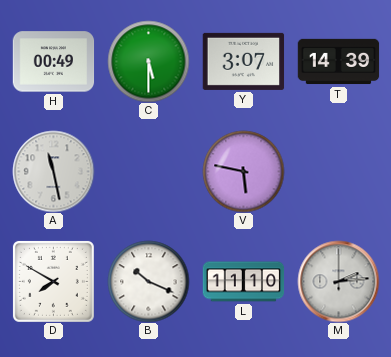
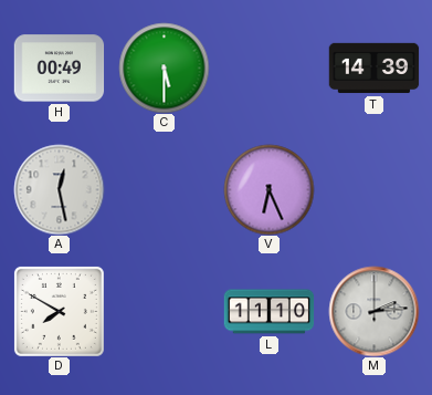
Y: 3:07 -> none
A: 11:28 -> 12:28
V: 5:47 -> 6:26
B: 10:19 -> none
